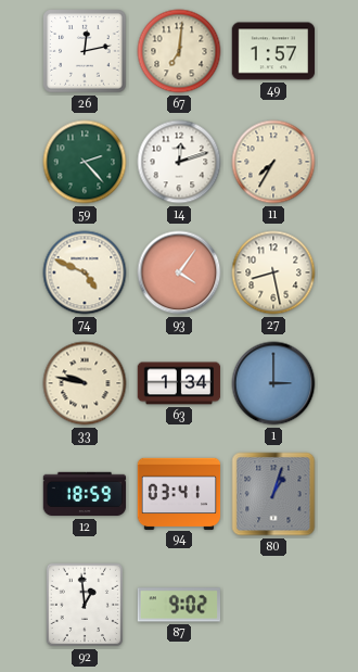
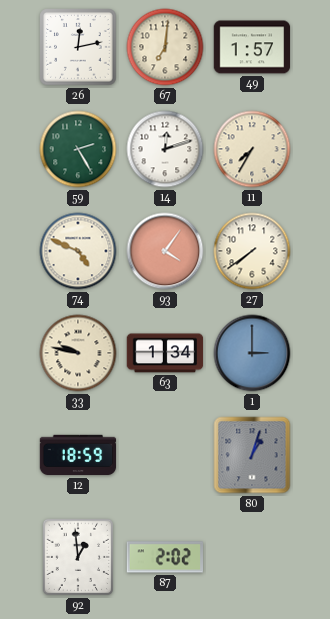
59: 2:23 -> 2:25
27: 8:28 -> 7:39
94: 03:41 -> none
87: 9:02 -> 2:02
